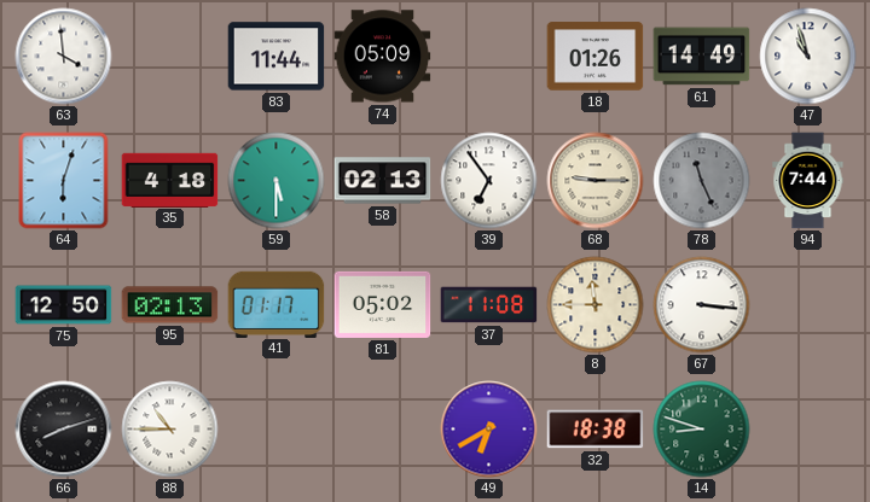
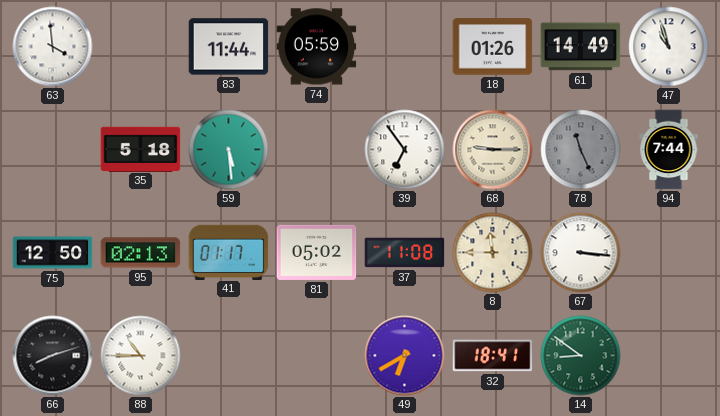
74: 05:09 -> 05:59
64: 6:03 -> none
35: 4:18 -> 5:18
59: 5:30 -> 5:29
58: 02:13 -> none
32: 18:38 -> 18:41
14: 8:48 -> 8:51
